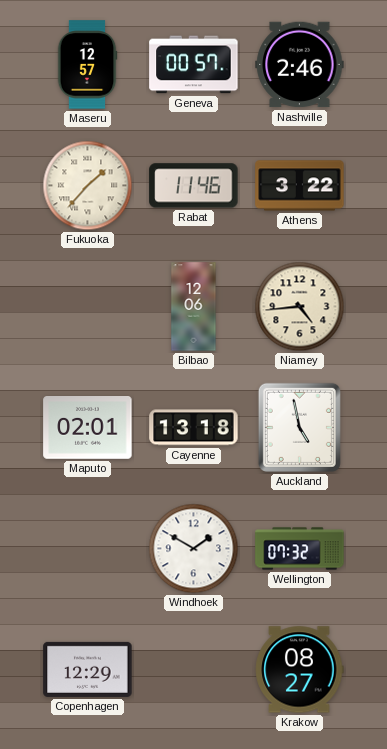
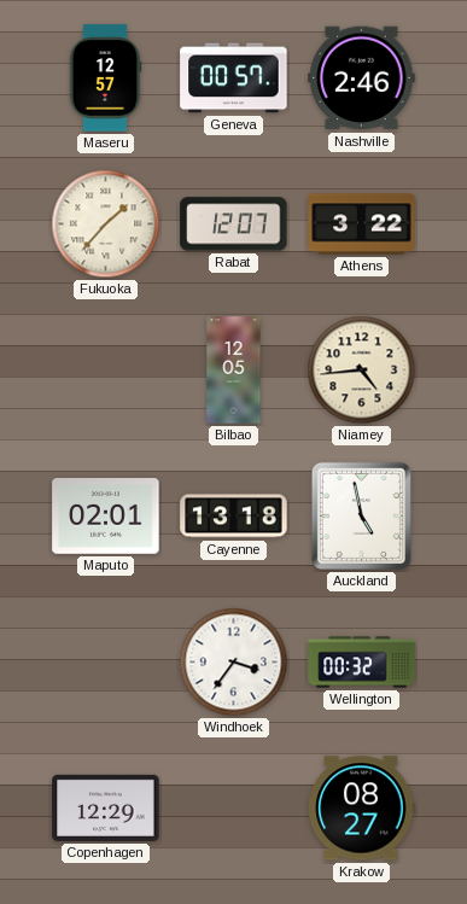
Rabat: 11:46 -> 12:07
Bilbao: 12:06 -> 12:05
Windhoek: 1:50 -> 3:36
Wellington: 07:32 -> 00:32
